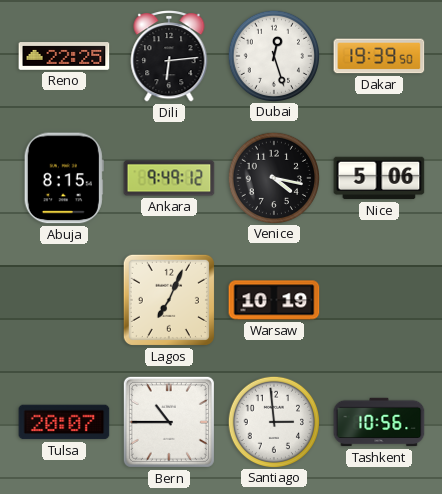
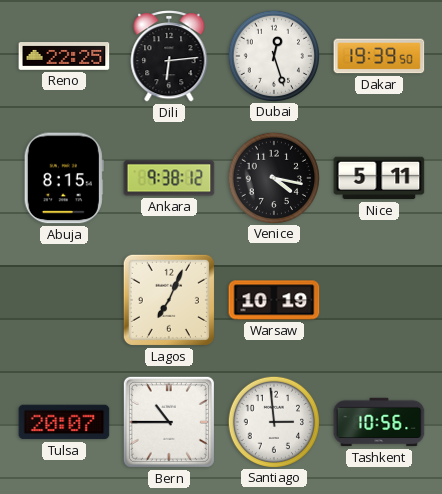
Ankara: 9:49 -> 9:38
Nice: 5:06 -> 5:11
